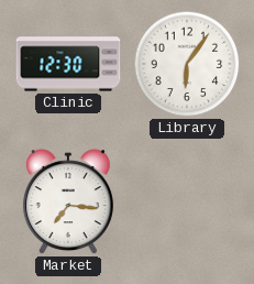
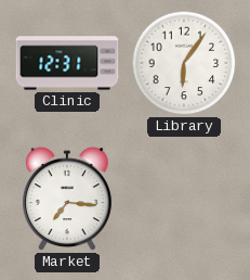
Clinic: 12:30 -> 12:31
